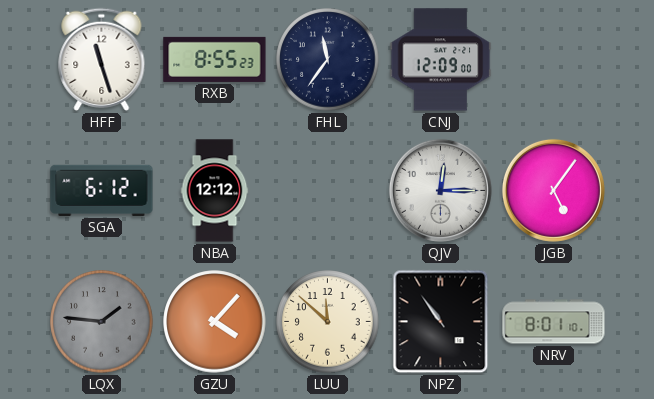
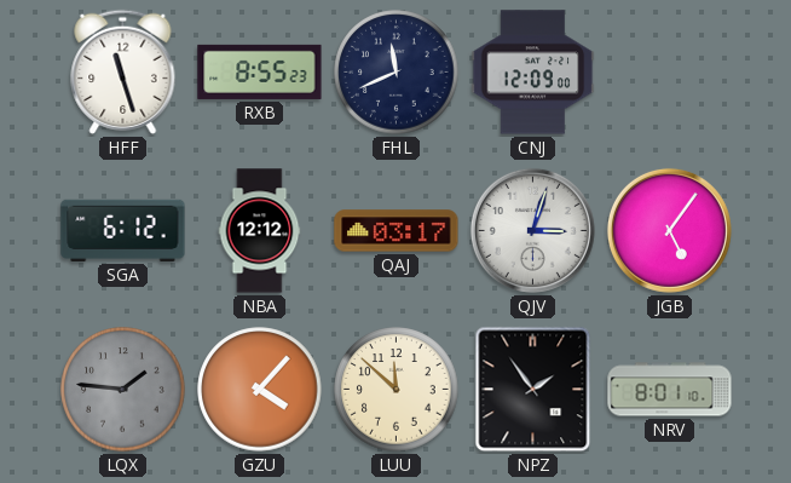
FHL: 11:36 -> 11:41
QAJ: none -> 03:17
QJV: 12:15 -> 3:03
NPZ: 10:54 -> 1:54
